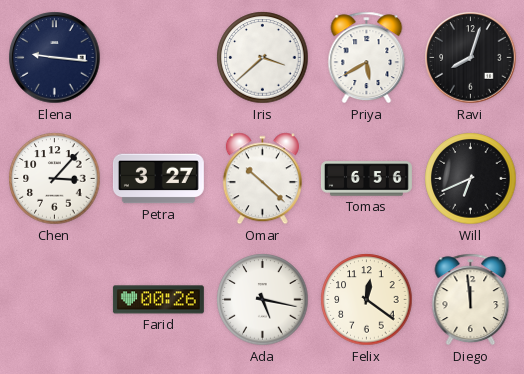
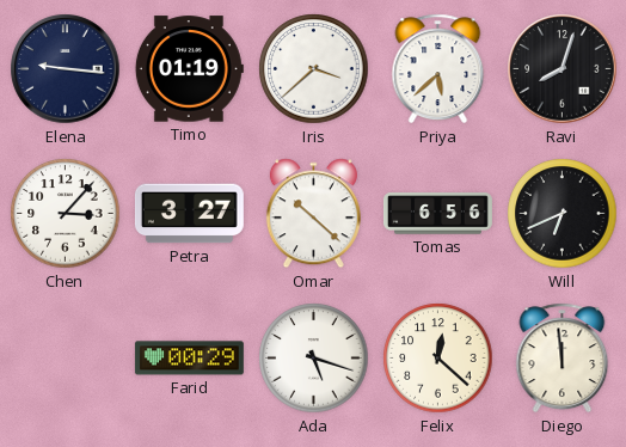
Timo: none -> 01:19
Priya: 5:40 -> 5:38
Farid: 00:26 -> 00:29
Ada: 5:17 -> 5:18
Felix: 12:21 -> 12:22
